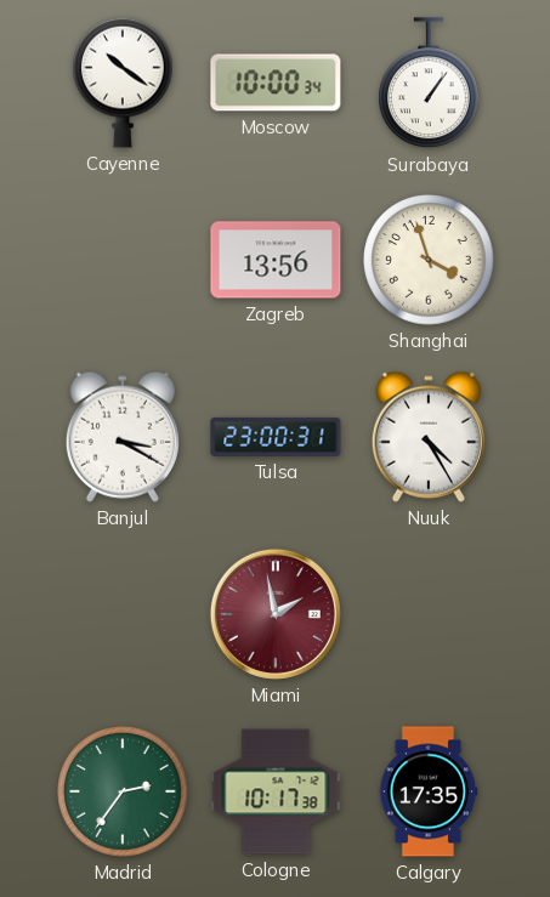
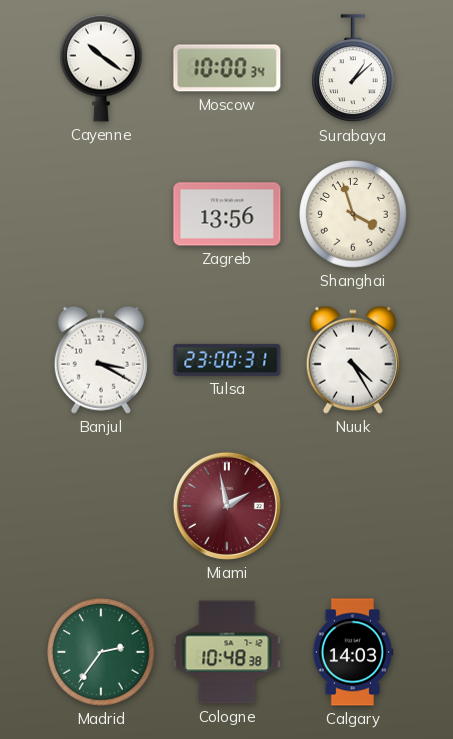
Surabaya: 1:06 -> 1:08
Cologne: 10:17 -> 10:48
Calgary: 17:35 -> 14:03
